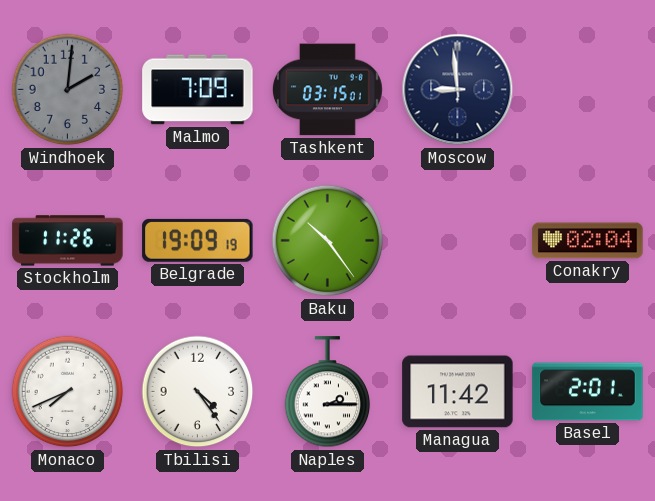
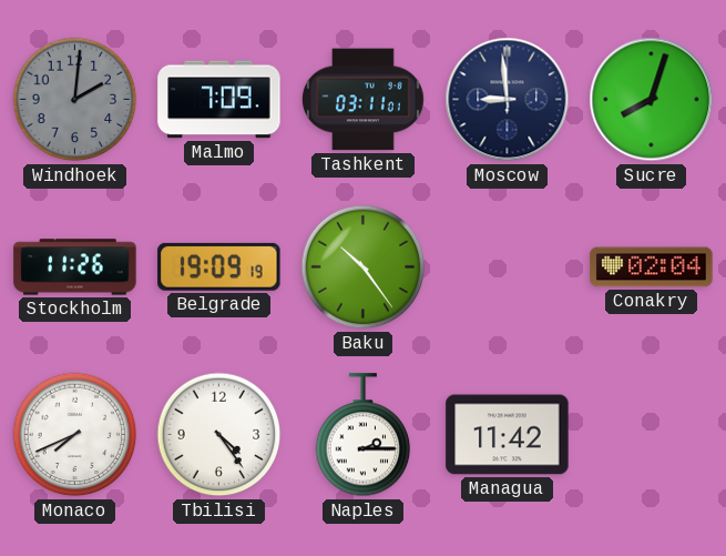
Tashkent: 03:15 -> 03:11
Sucre: none -> 8:03
Basel: 2:01 -> none
